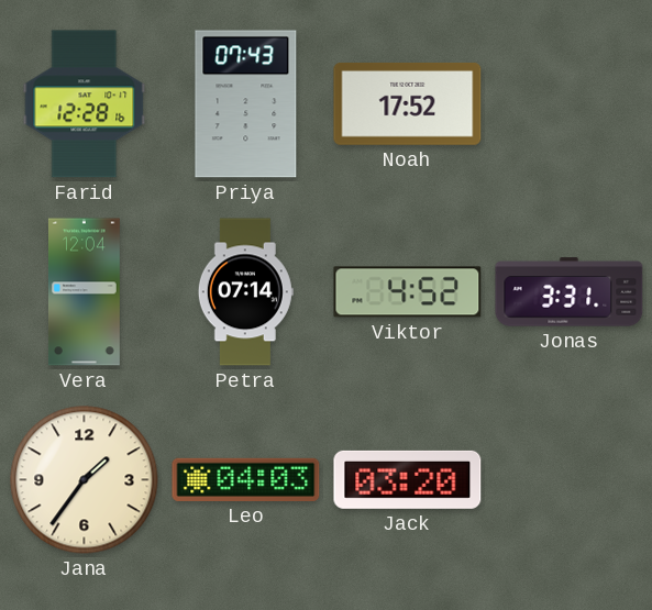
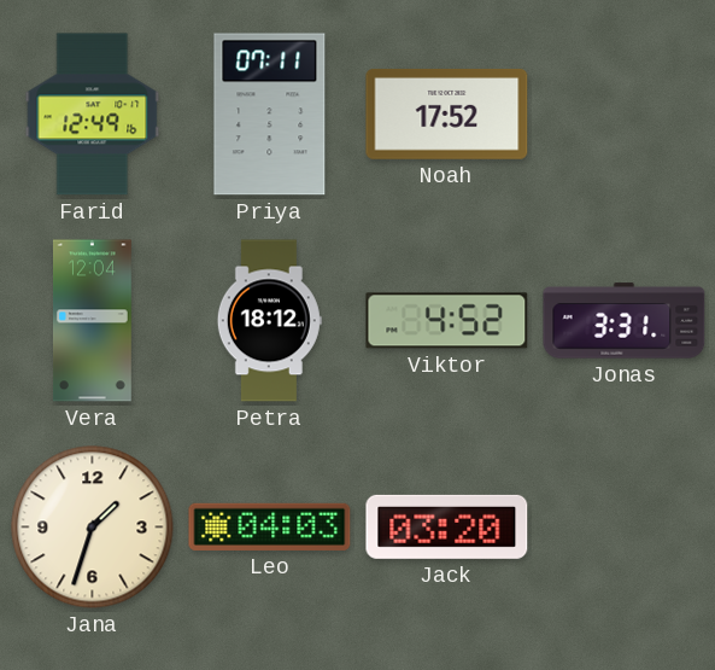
Farid: 12:28 -> 12:49
Priya: 07:43 -> 07:11
Petra: 07:14 -> 18:12
Jana: 1:36 -> 1:33
